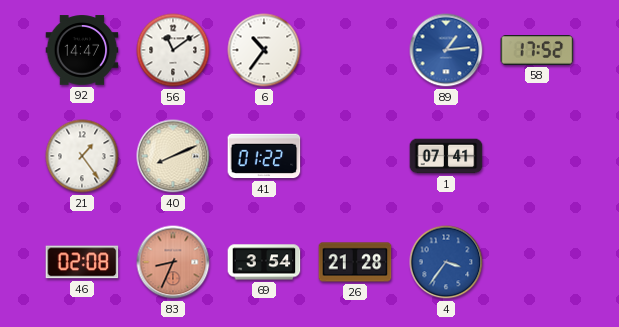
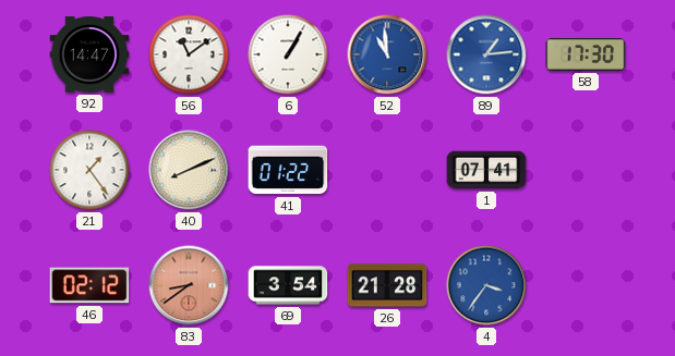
6: 10:36 -> 1:05
52: none -> 10:59
58: 17:52 -> 17:30
46: 02:08 -> 02:12
83: 8:34 -> 8:39
